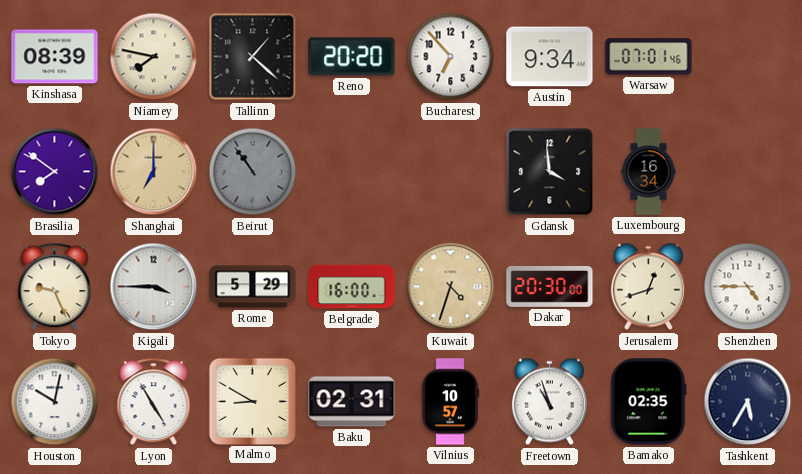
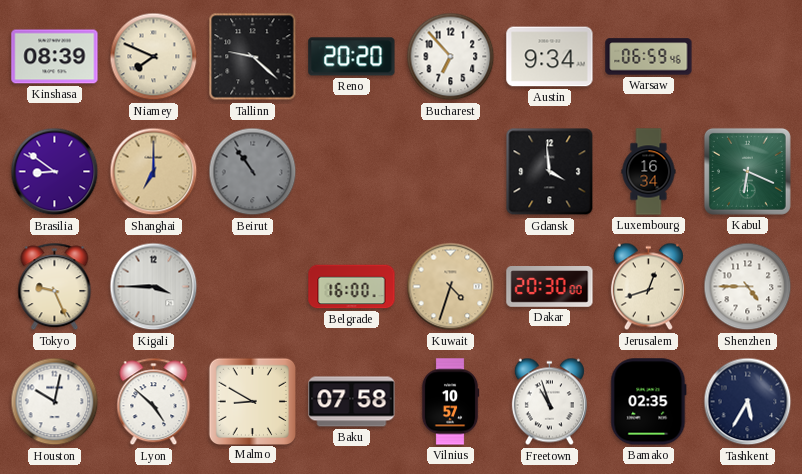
Niamey: 7:47 -> 7:49
Tallinn: 1:22 -> 9:22
Warsaw: 07:01 -> 06:59
Brasilia: 7:51 -> 8:51
Kabul: none -> 6:19
Rome: 5:29 -> none
Lyon: 4:55 -> 4:52
Baku: 02:31 -> 07:58
